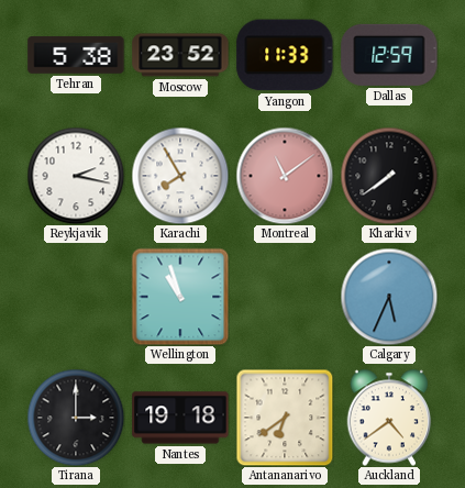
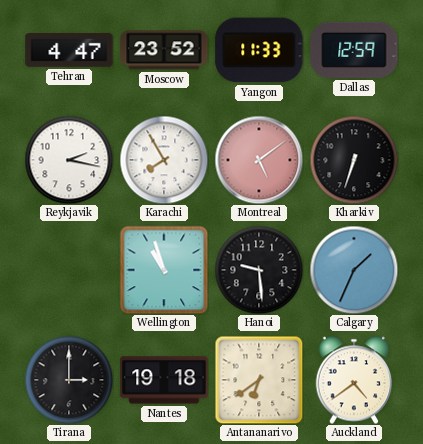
Tehran: 5:38 -> 4:47
Montreal: 11:09 -> 5:09
Kharkiv: 7:39 -> 6:33
Hanoi: none -> 9:29
Calgary: 5:34 -> 1:34
